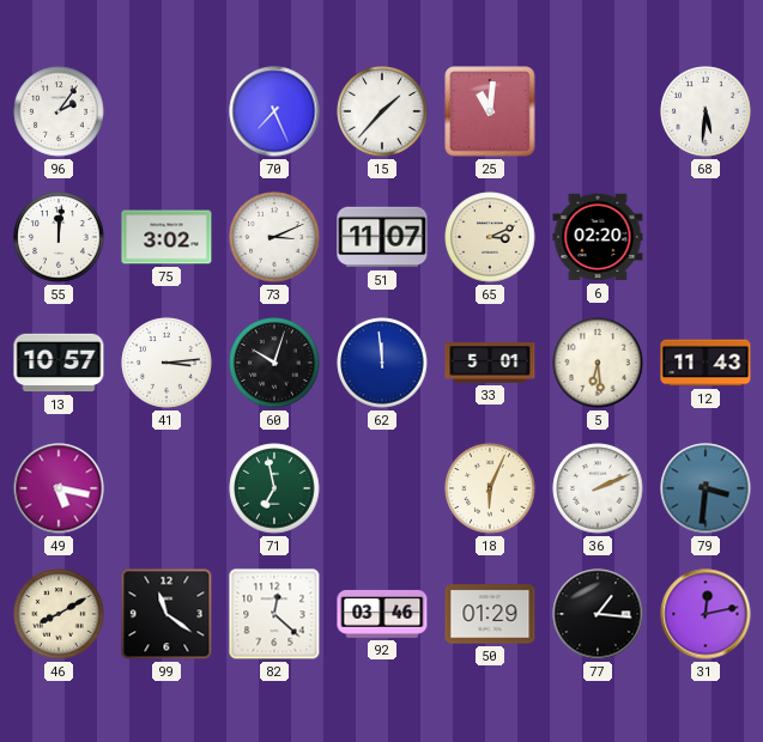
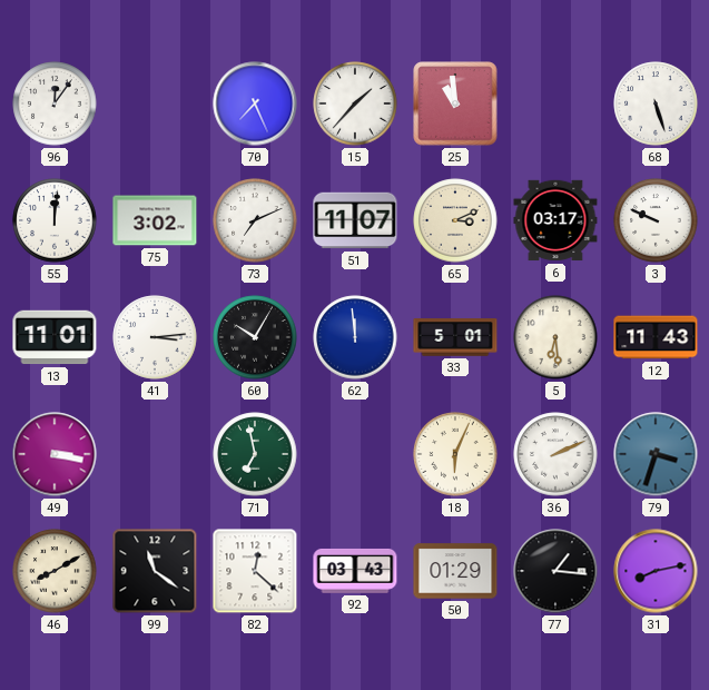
96: 2:06 -> 12:06
25: 11:01 -> 10:59
68: 5:31 -> 5:27
73: 3:11 -> 7:11
6: 02:20 -> 03:17
3: none -> 9:49
13: 10:57 -> 11:01
60: 10:03 -> 10:05
49: 5:17 -> 3:17
79: 3:31 -> 3:33
92: 03:46 -> 03:43
31: 12:13 -> 8:13
